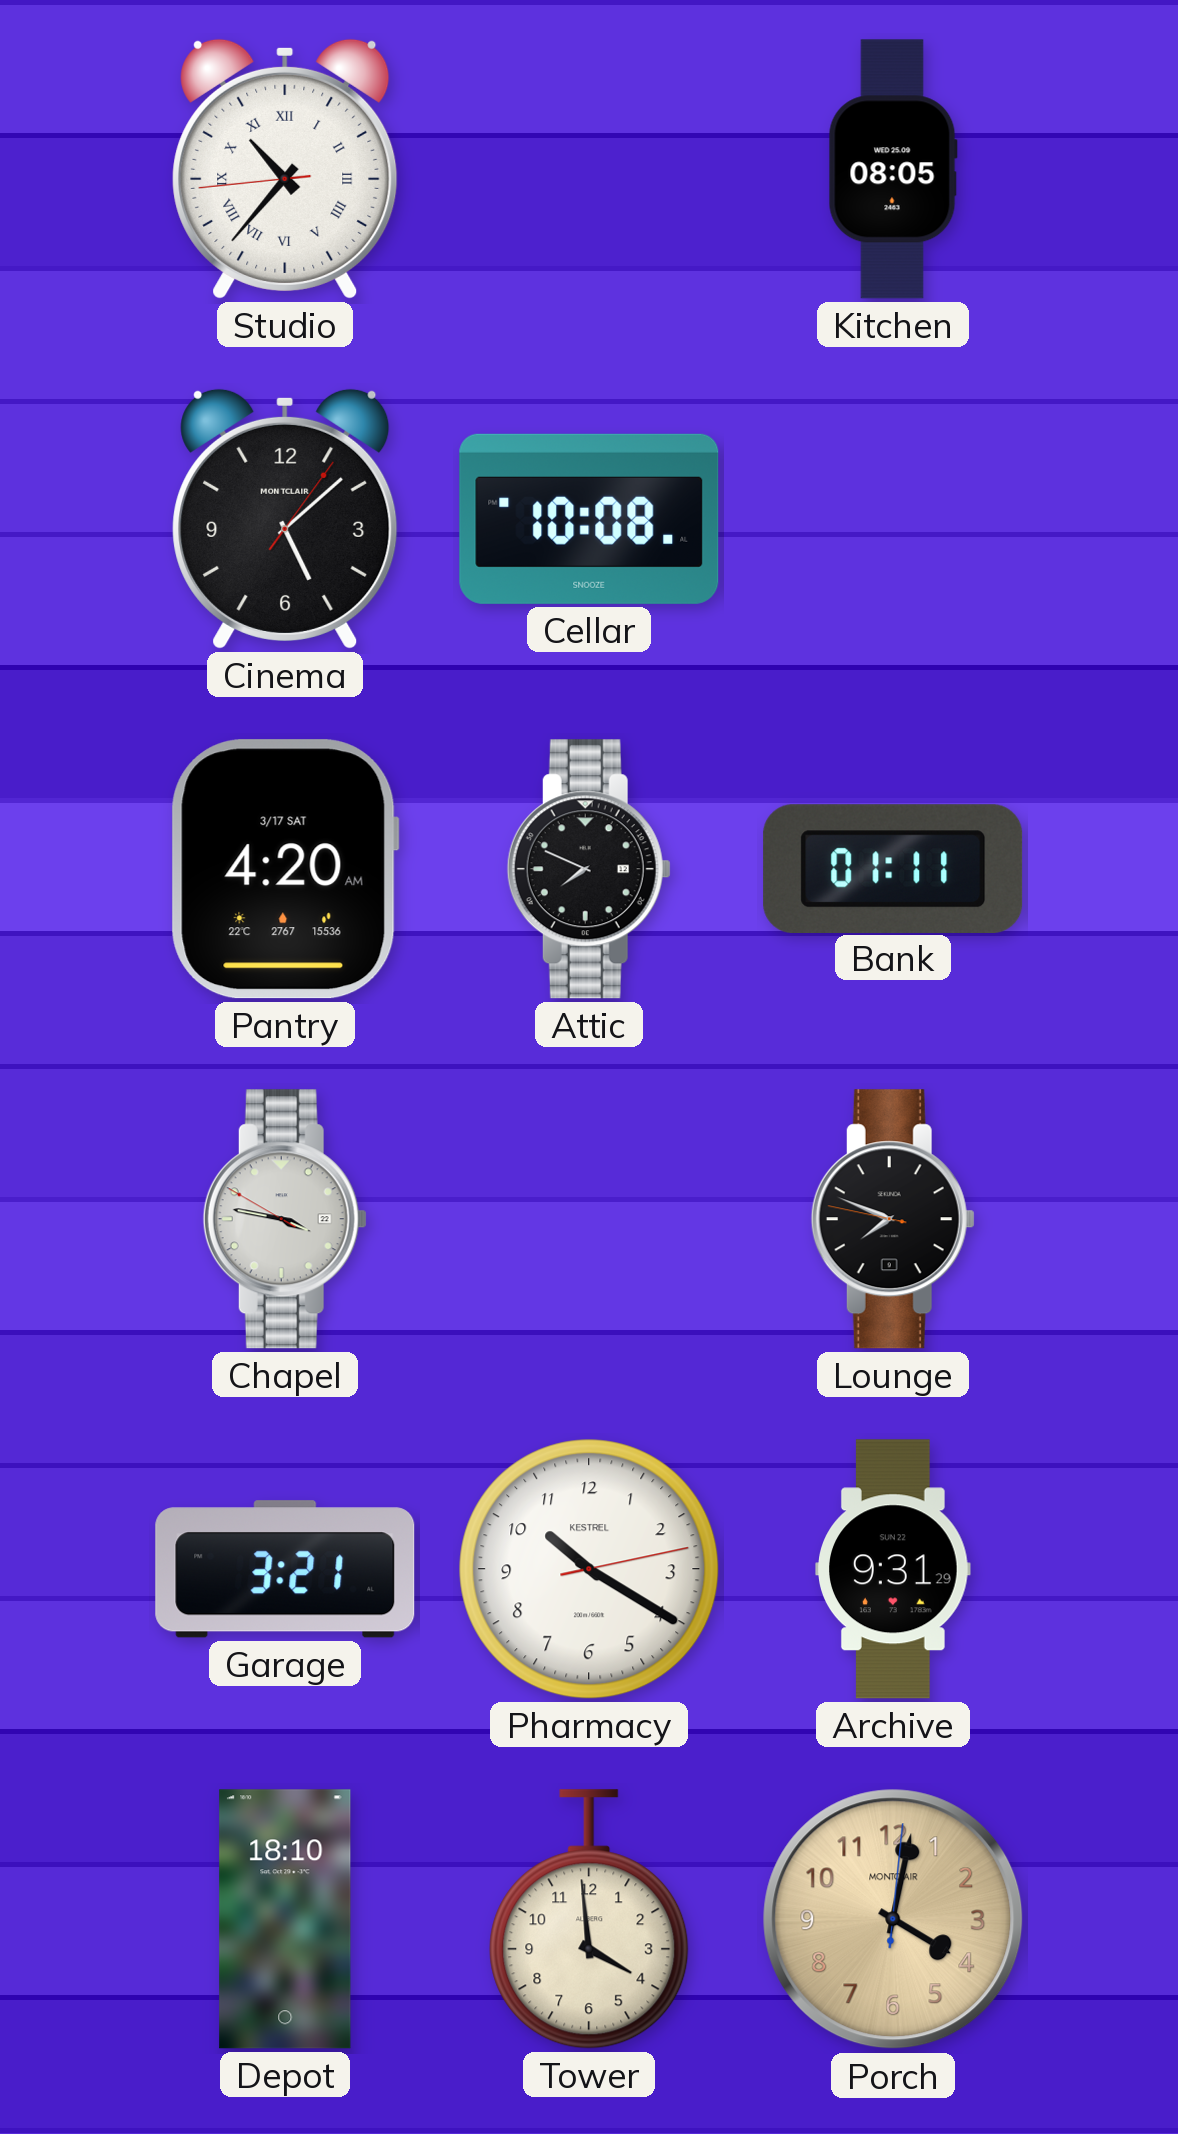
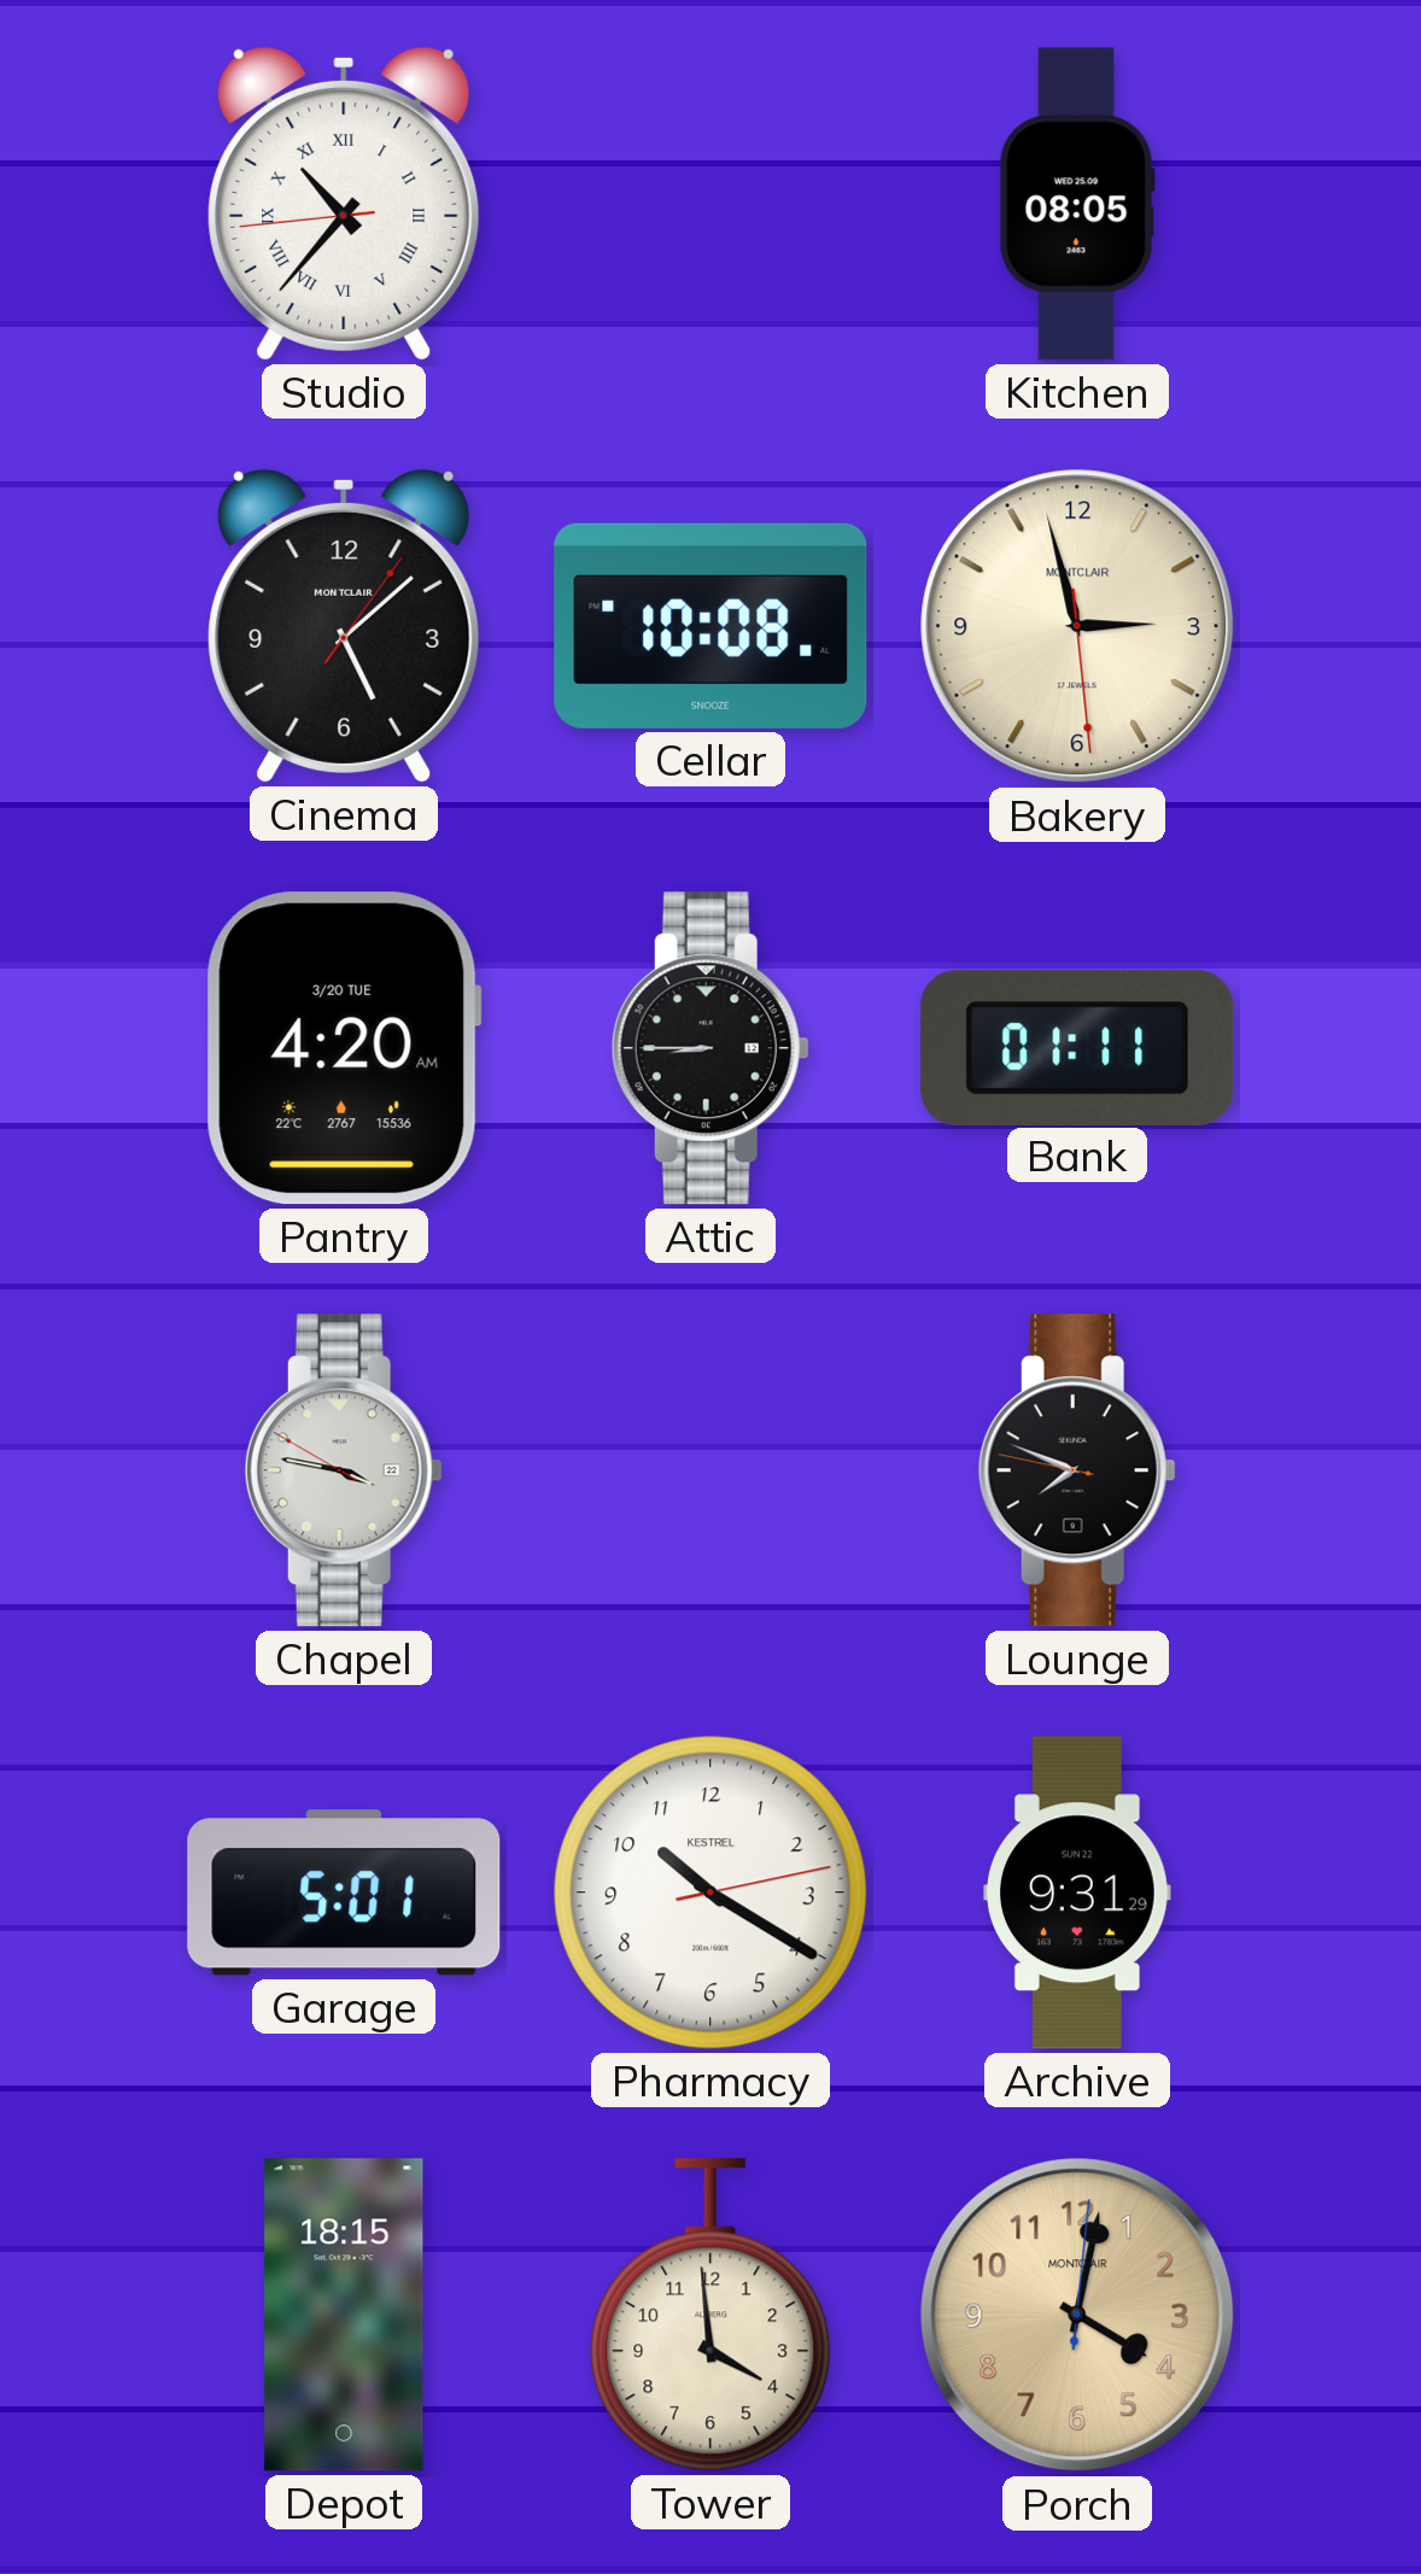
Bakery: none -> 2:57
Pantry date: 3/17 SAT -> 3/20 TUE
Attic: 7:49 -> 8:45
Garage: 3:21 -> 5:01
Depot: 18:10 -> 18:15
